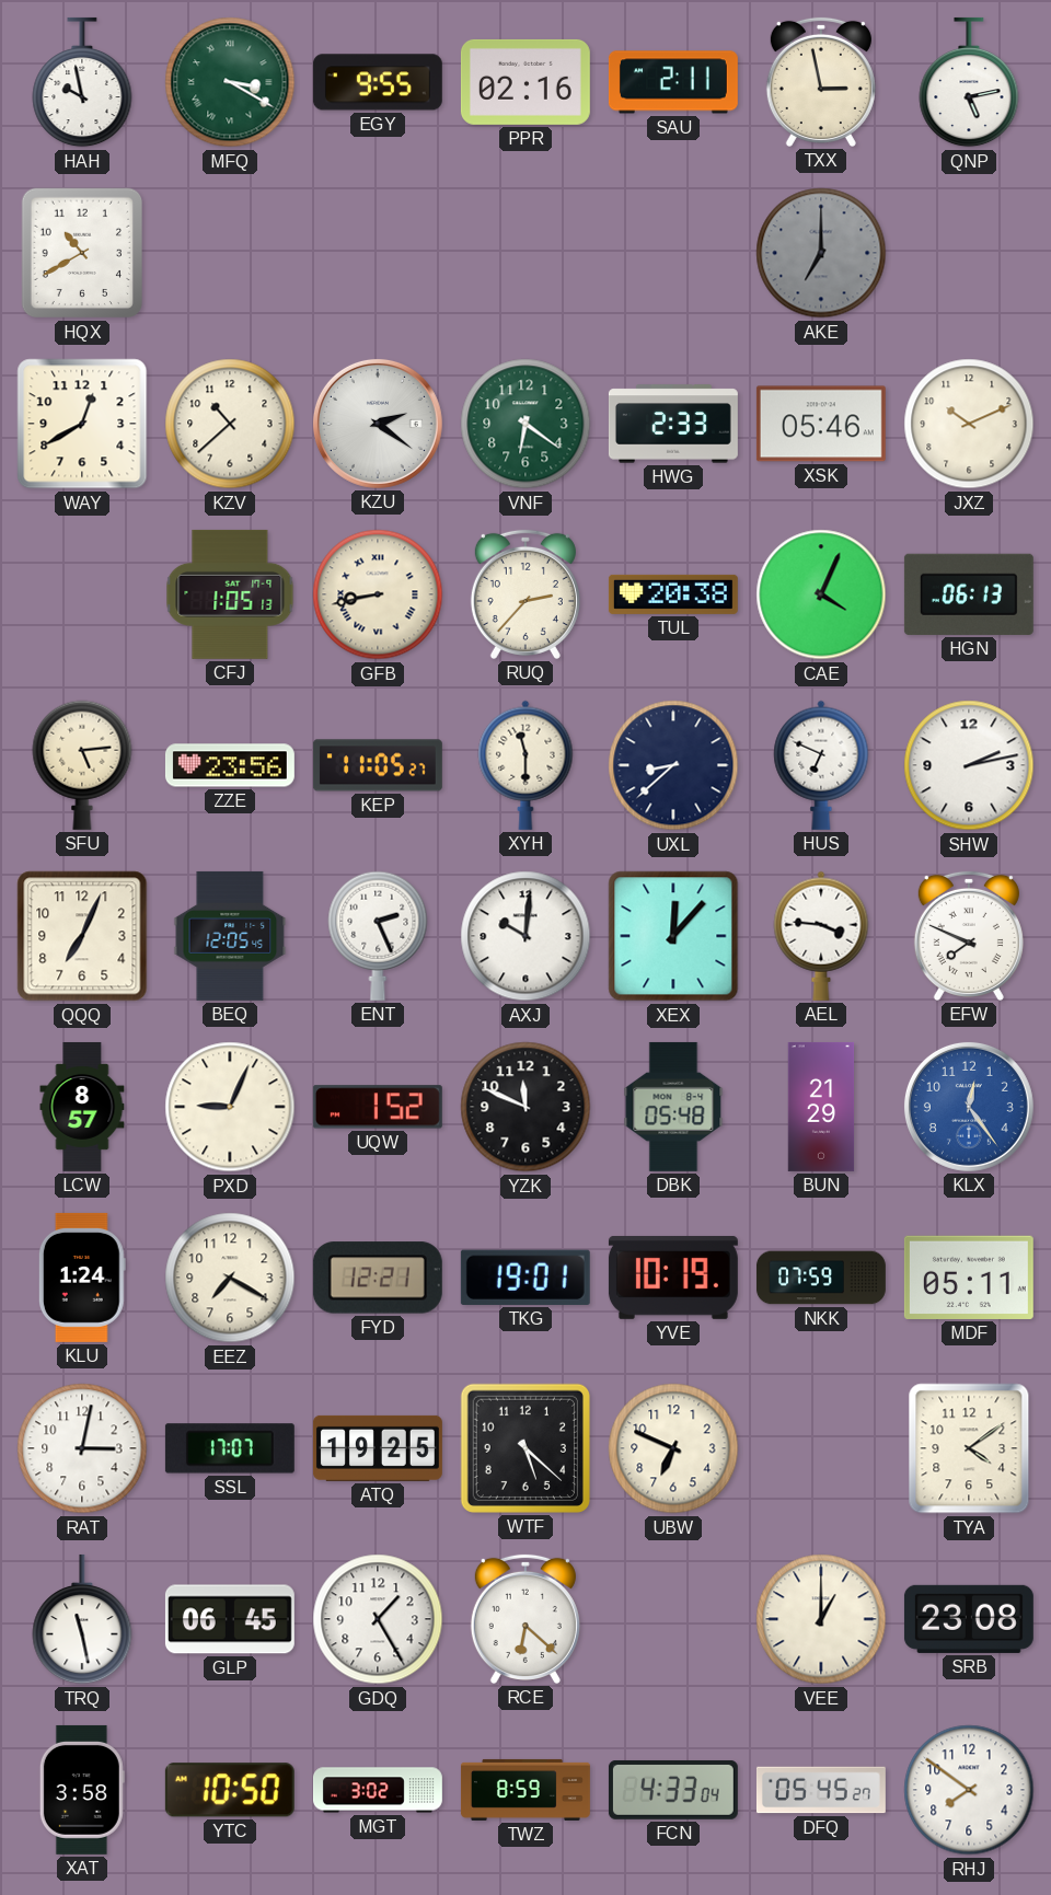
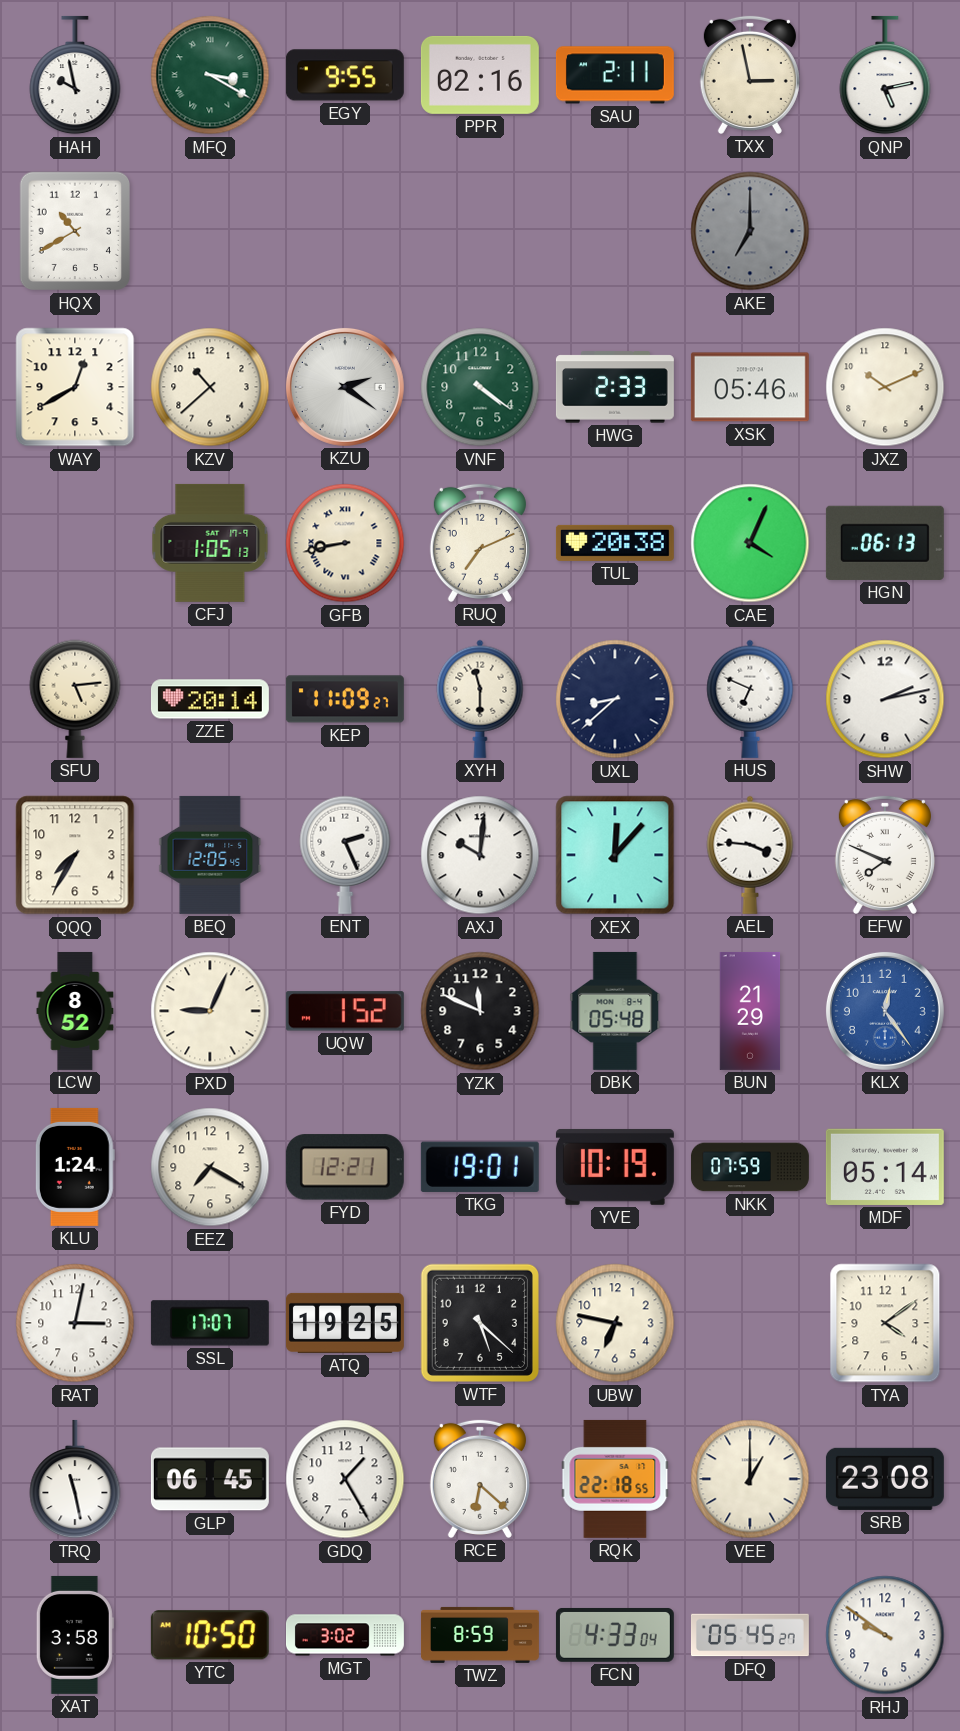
VNF: 6:21 -> 4:21
RUQ: 2:37 -> 7:11
ZZE: 23:56 -> 20:14
KEP: 11:05 -> 11:09
QQQ: 7:04 -> 7:35
LCW: 8:57 -> 8:52
MDF: 05:11 -> 05:14
UBW: 6:49 -> 6:47
RQK: none -> 22:18
RHJ: 7:51 -> 9:51
